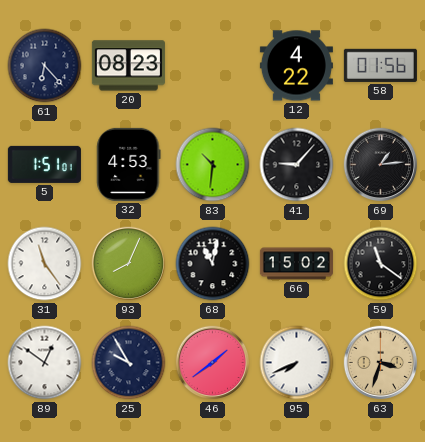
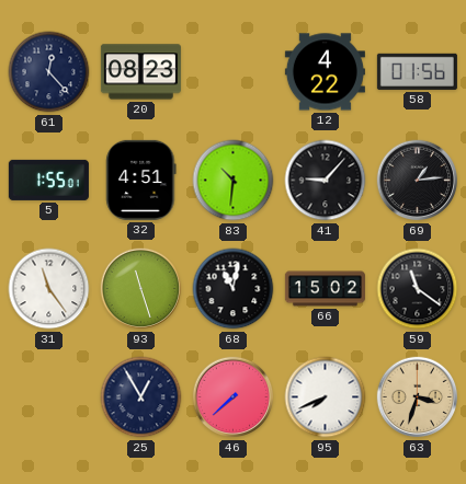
61: 6:23 -> 12:23
5: 1:51 -> 1:55
32: 4:53 -> 4:51
93: 8:04 -> 11:27
89: 12:51 -> none
25: 9:55 -> 12:55
46: 1:39 -> 7:38
